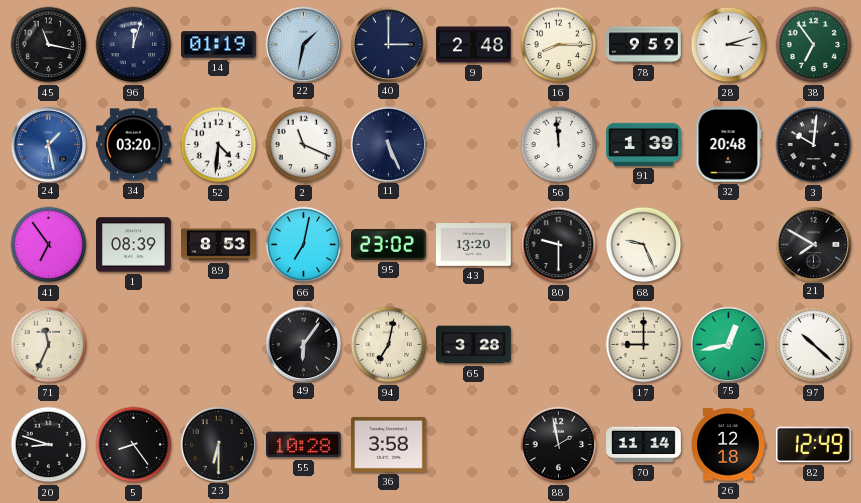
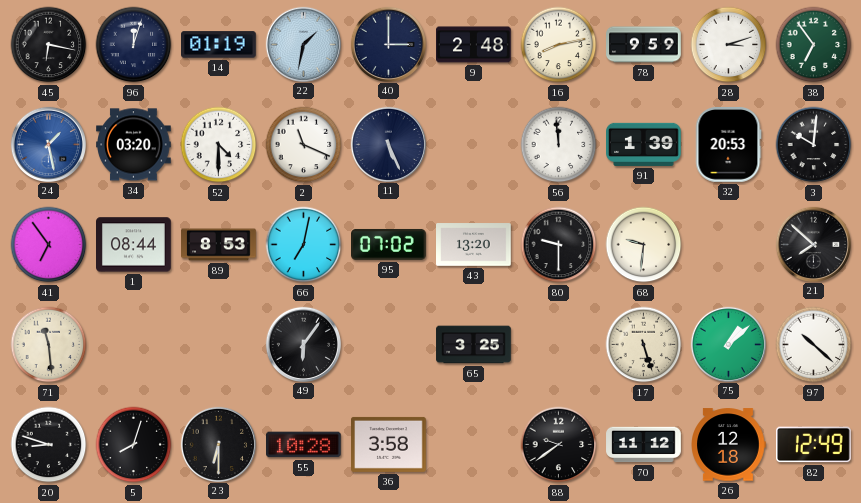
45: 11:17 -> 6:17
16: 8:15 -> 8:13
52: 4:31 -> 4:30
32: 20:48 -> 20:53
1: 08:39 -> 08:44
95: 23:02 -> 07:02
68: 9:26 -> 9:31
21: 7:50 -> 7:52
71: 11:34 -> 11:29
94: 7:02 -> none
65: 3:28 -> 3:25
17: 9:00 -> 5:27
75: 12:43 -> 1:08
5: 8:24 -> 8:03
88: 1:58 -> 9:39
70: 11:14 -> 11:12
